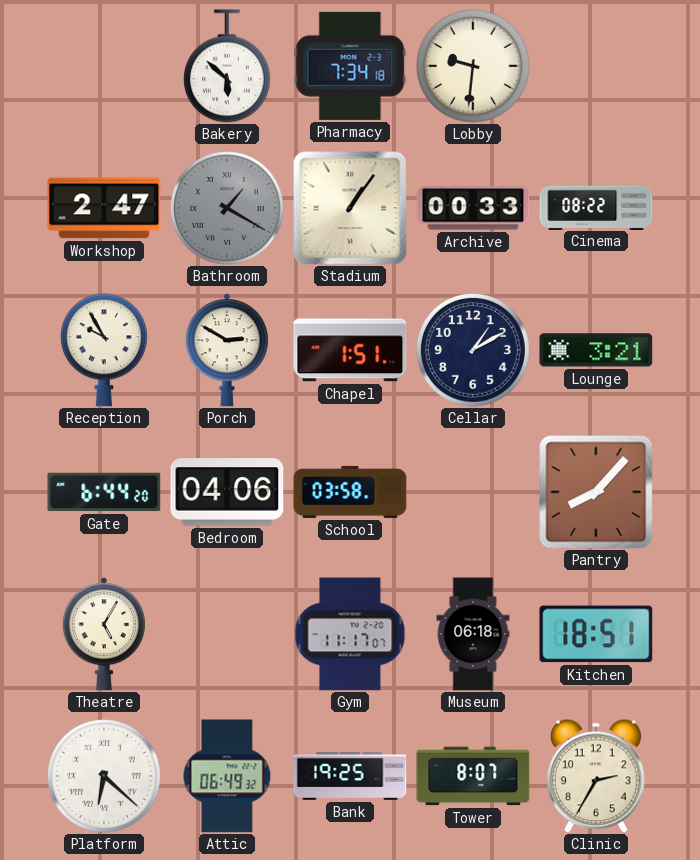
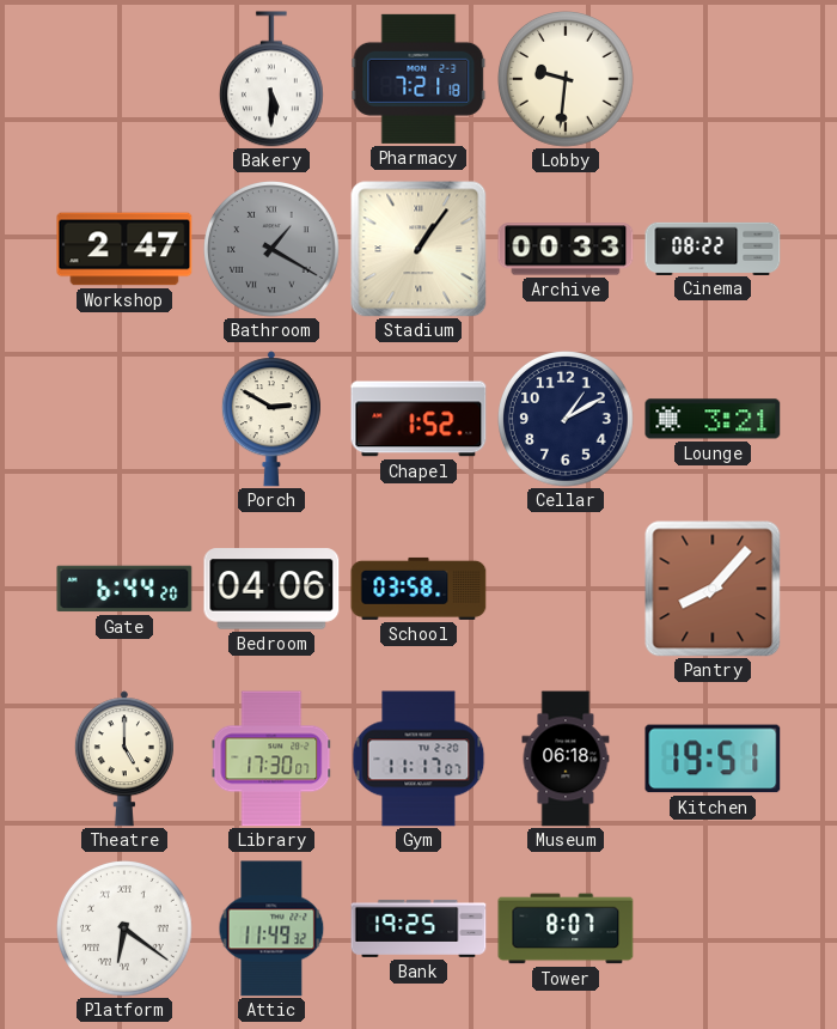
Bakery: 5:52 -> 5:30
Pharmacy: 7:34 -> 7:21
Reception: 9:55 -> none
Chapel: 1:51 -> 1:52
Theatre: 5:05 -> 5:00
Library: none -> 17:30
Kitchen: 18:51 -> 19:51
Platform: 6:22 -> 6:21
Attic: 06:49 -> 11:49
Clinic: 2:35 -> none
